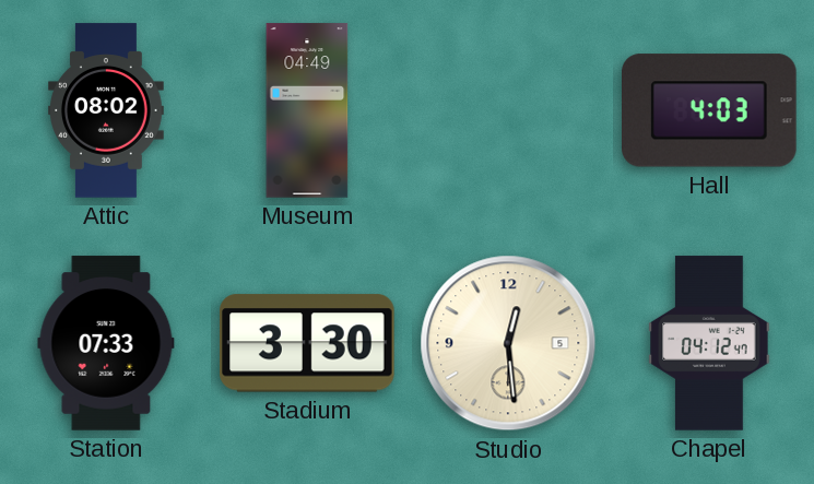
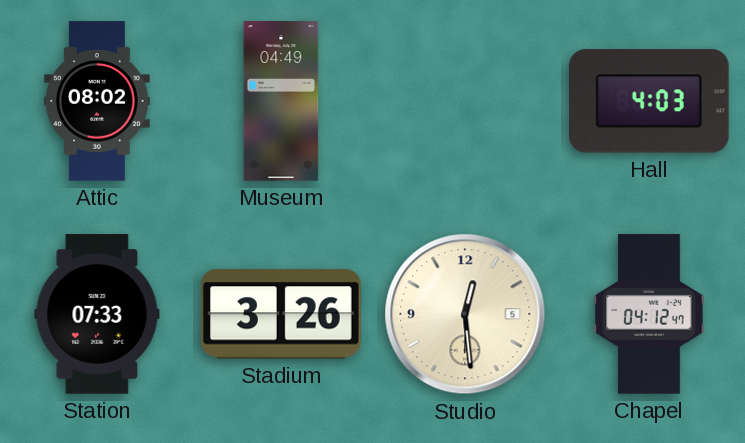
Stadium: 3:30 -> 3:26
